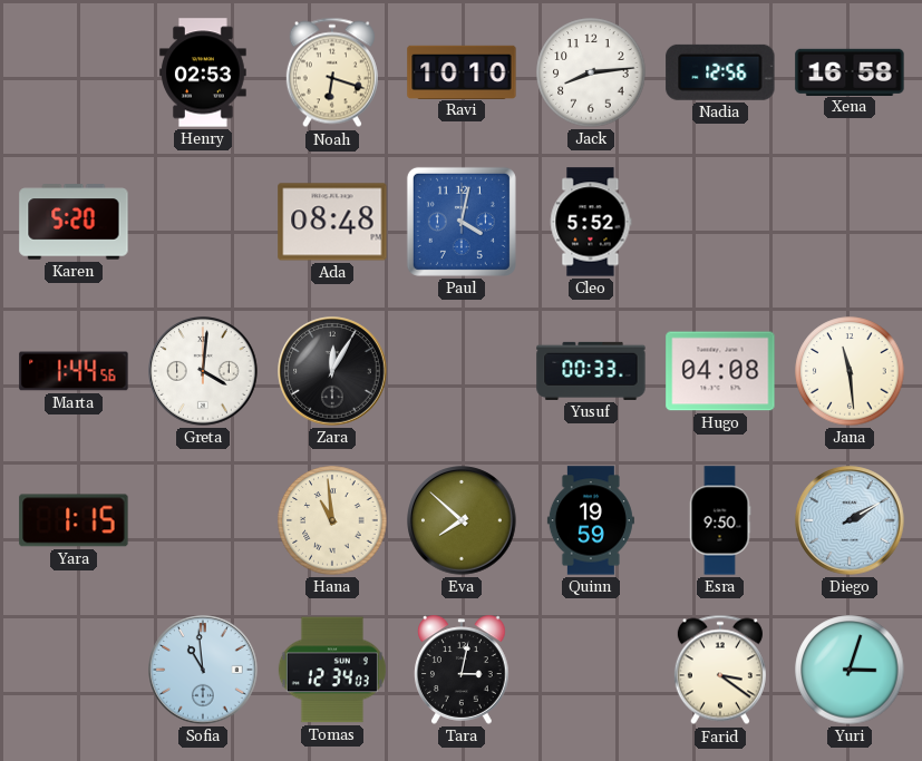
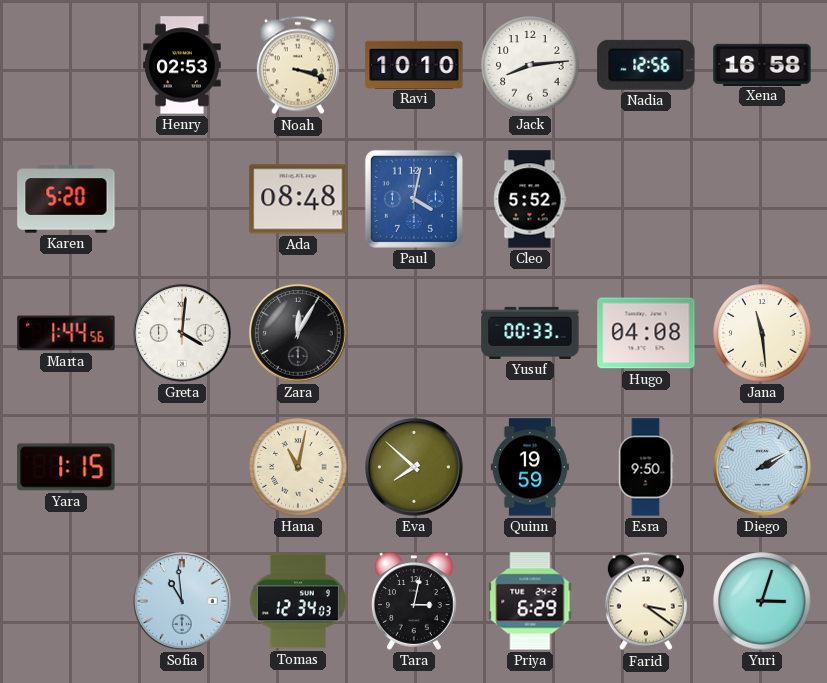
Noah: 6:18 -> 3:18
Hana: 10:59 -> 11:02
Priya: none -> 6:29
